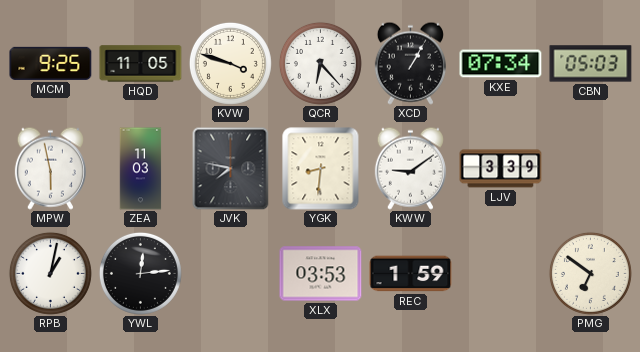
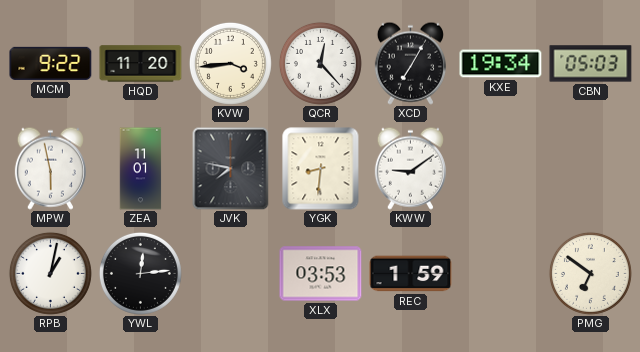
MCM: 9:25 -> 9:22
HQD: 11:05 -> 11:20
KVW: 3:48 -> 3:44
QCR: 6:23 -> 12:23
XCD: 1:05 -> 7:05
KXE: 07:34 -> 19:34
ZEA: 11:03 -> 11:01
LJV: 3:39 -> none
